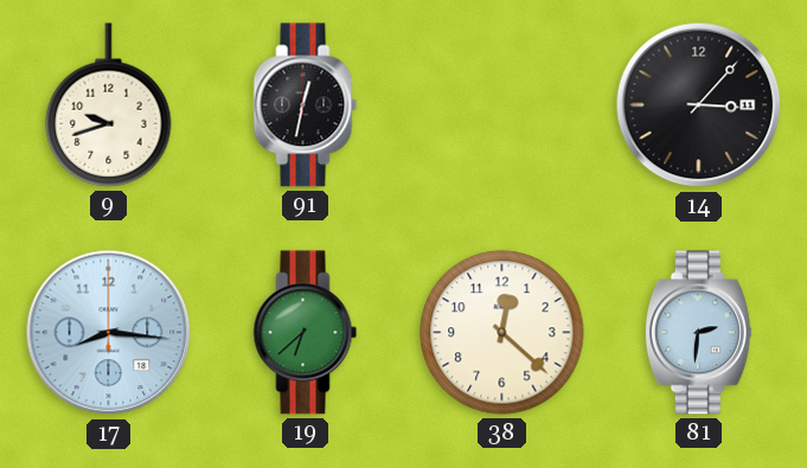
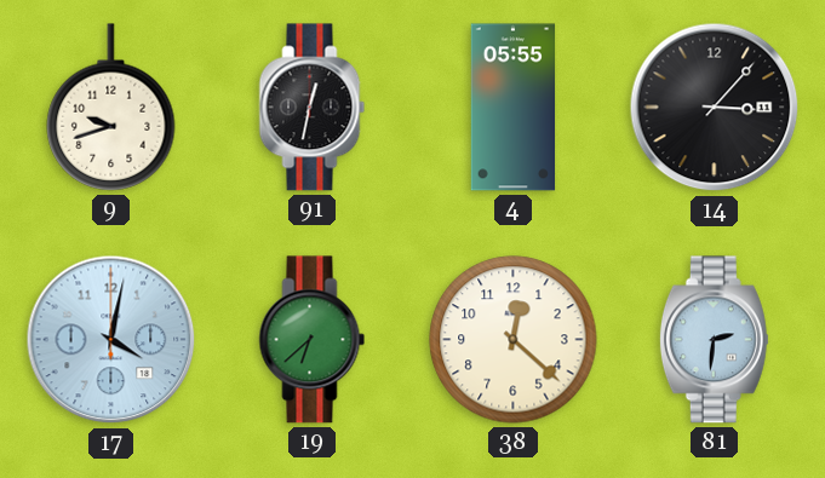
4: none -> 05:55
17: 8:16 -> 4:02
